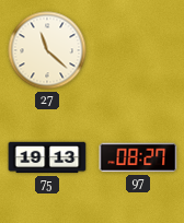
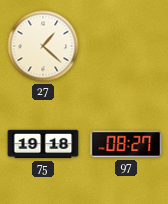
27: 11:22 -> 1:22
75: 19:13 -> 19:18
